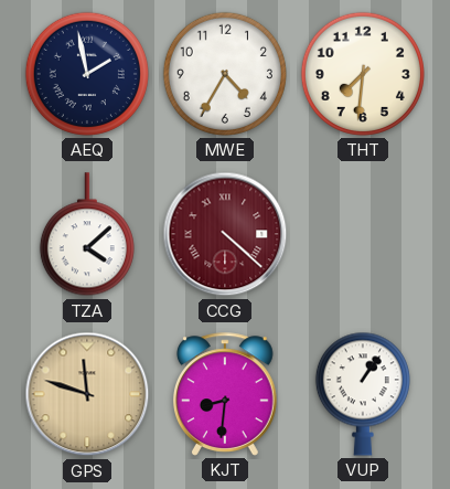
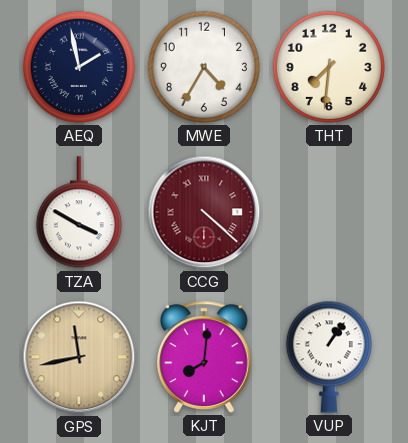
TZA: 4:08 -> 3:50
GPS: 11:48 -> 11:43
KJT: 8:31 -> 8:01
